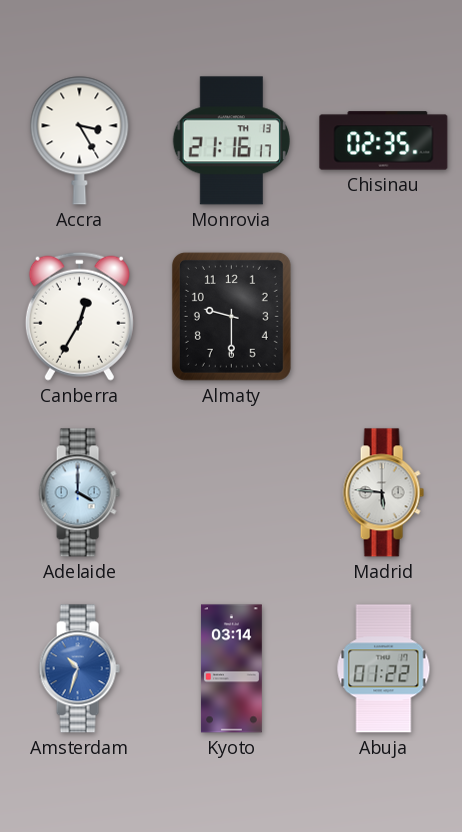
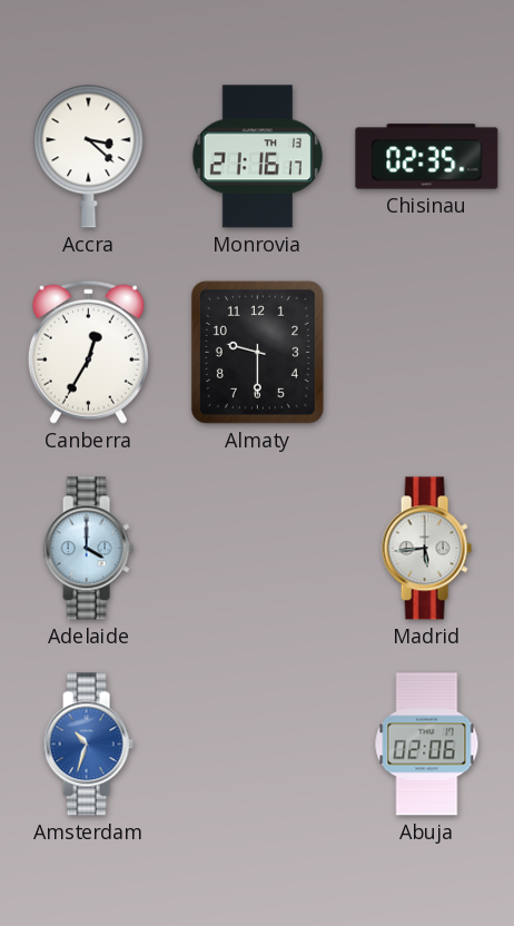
Accra: 3:25 -> 3:22
Madrid: 5:46 -> 5:44
Kyoto: 03:14 -> none
Abuja: 01:22 -> 02:06
